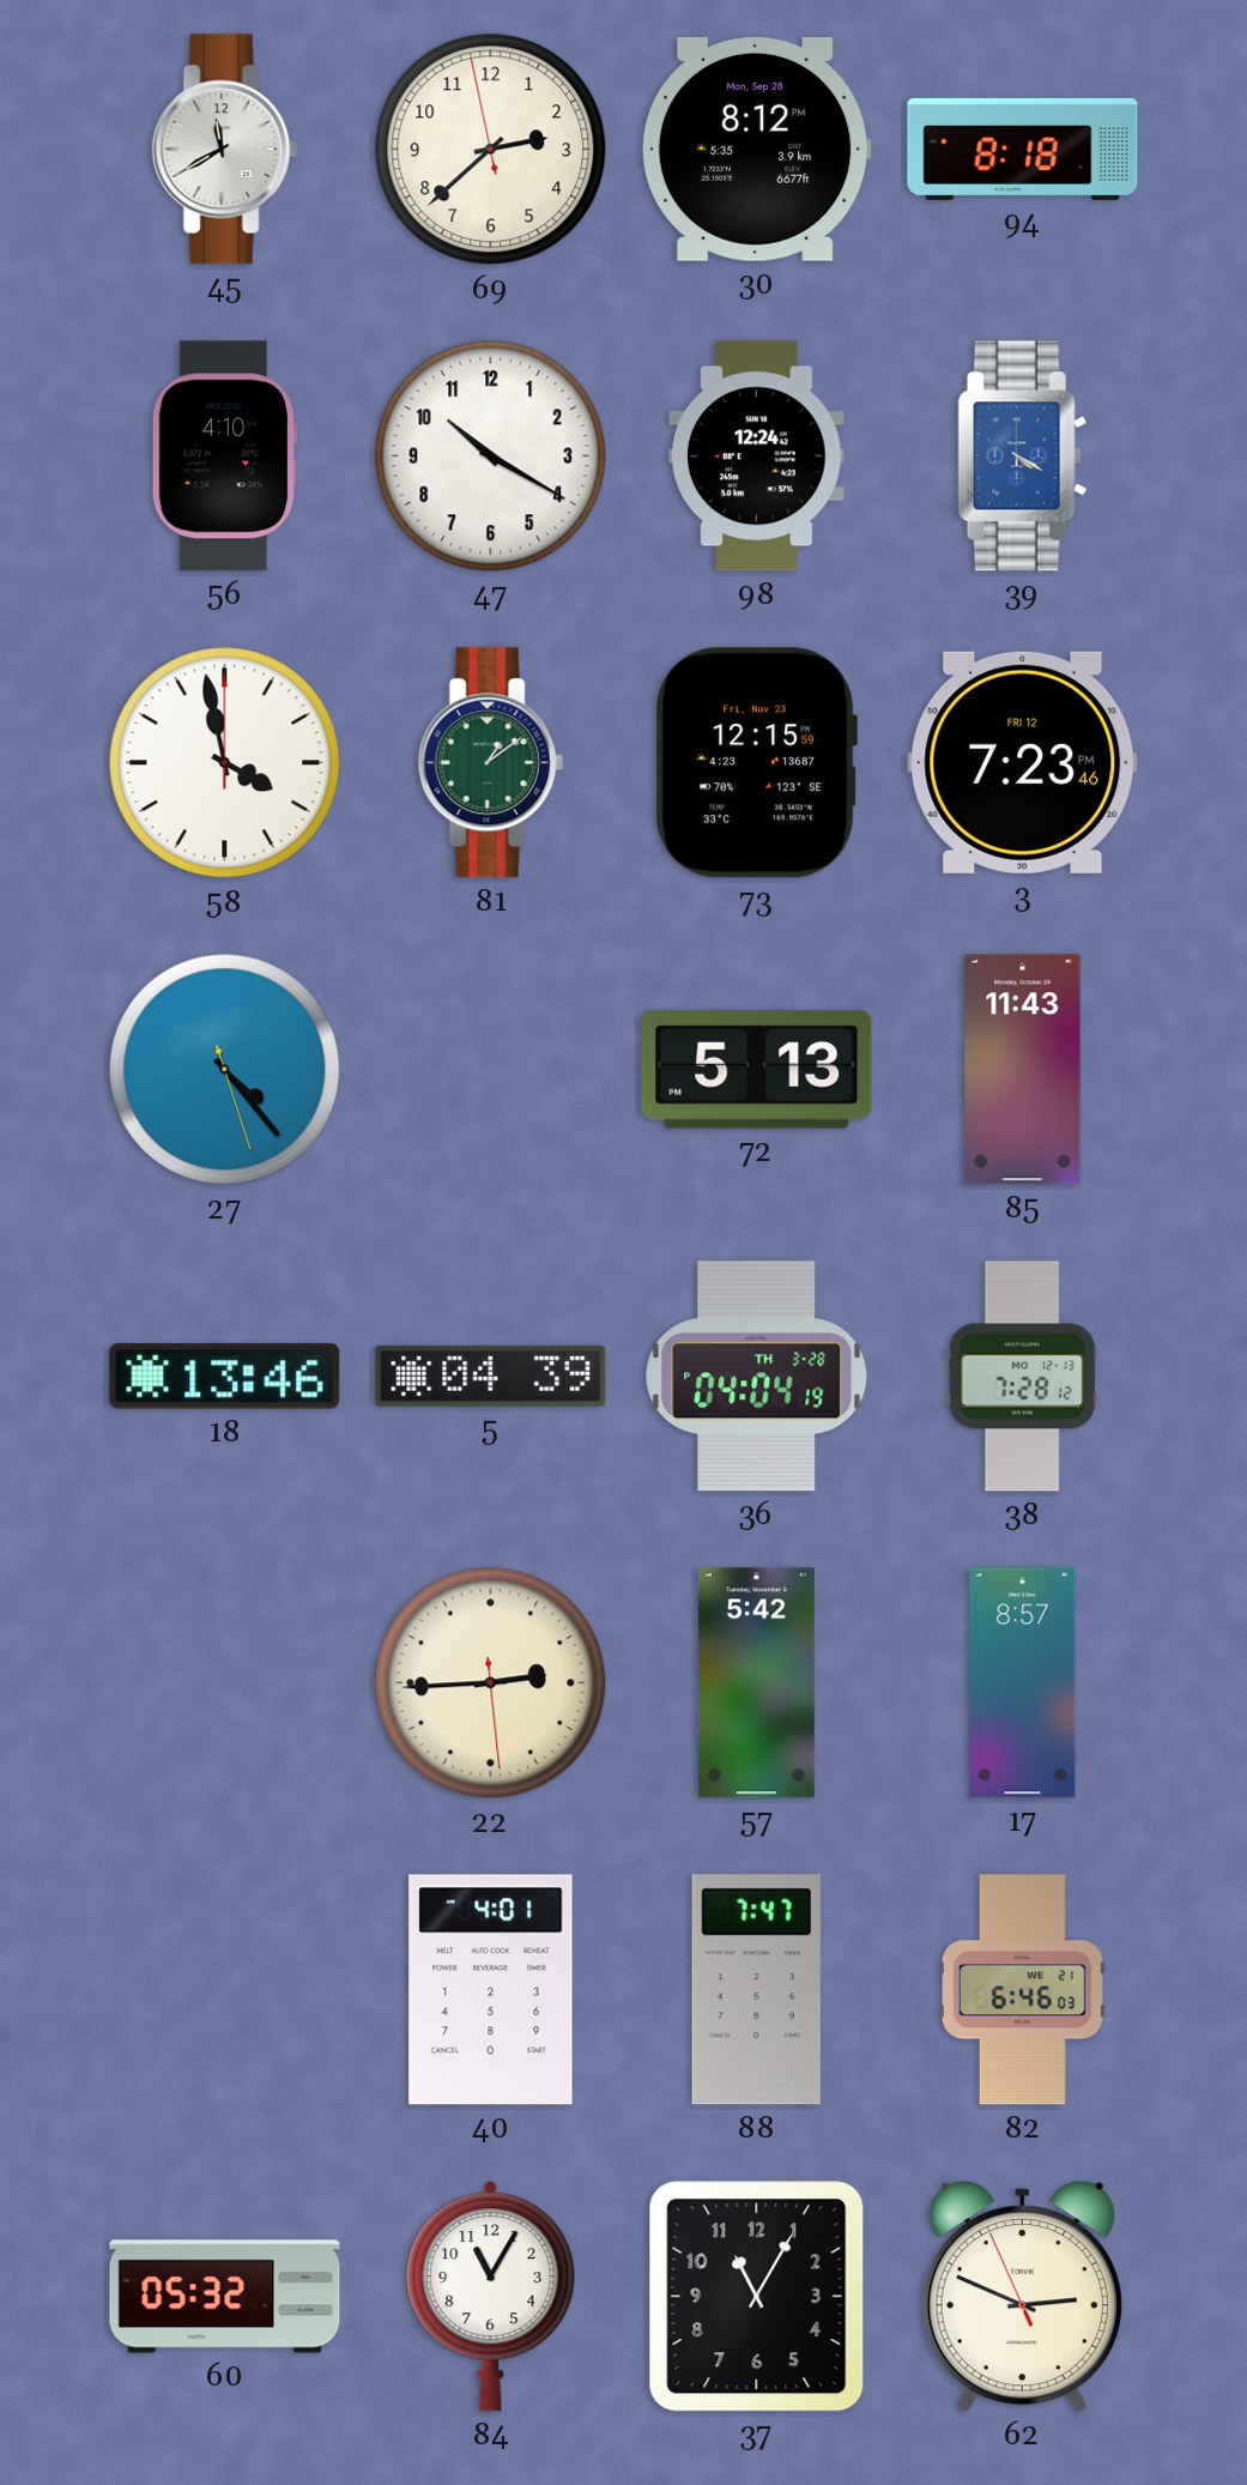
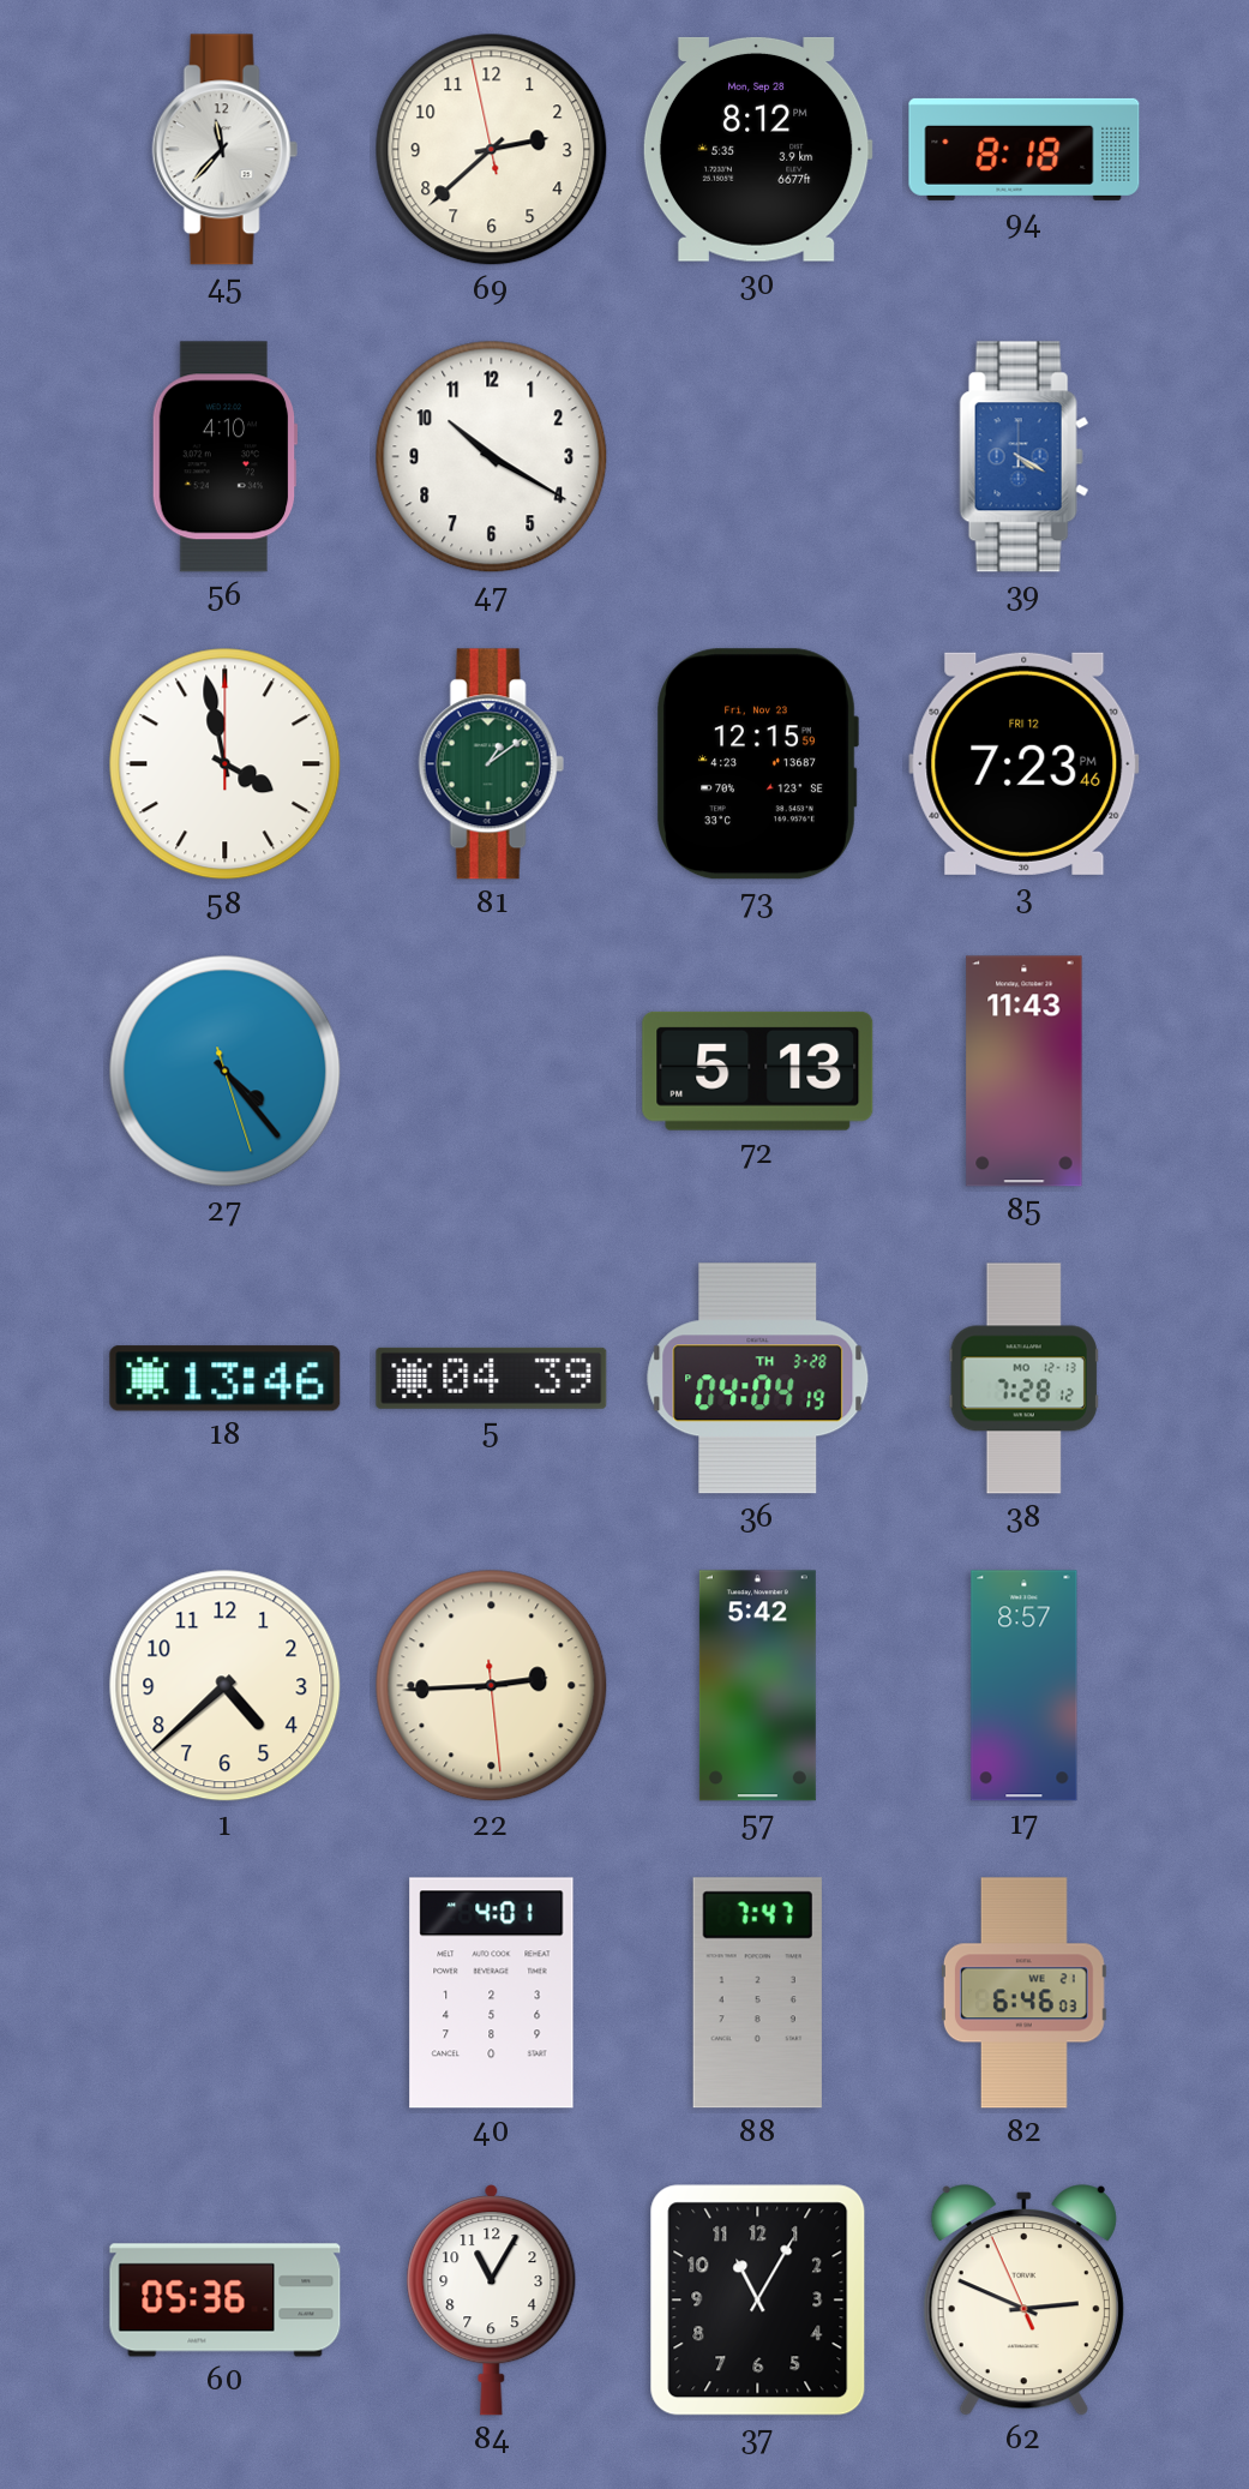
45: 11:40 -> 11:37
98: 12:24 -> none
1: none -> 4:38
60: 05:32 -> 05:36
